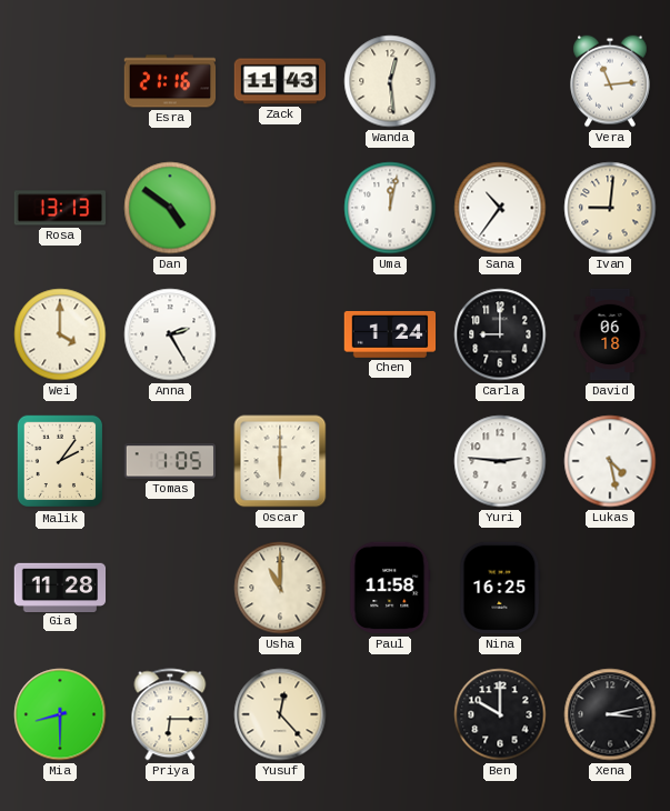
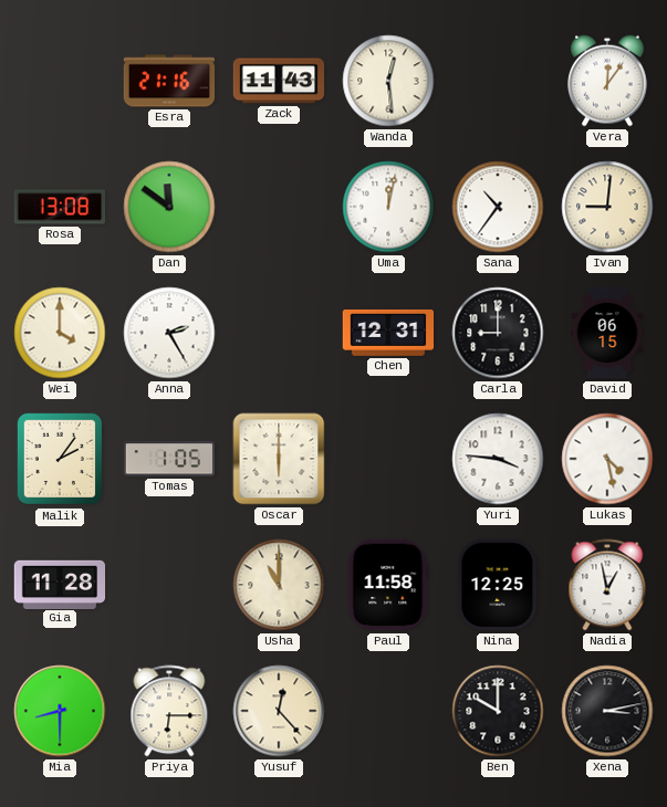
Vera: 11:14 -> 12:06
Rosa: 13:13 -> 13:08
Dan: 4:51 -> 11:51
Chen: 1:24 -> 12:31
David: 06:18 -> 06:15
Yuri: 2:46 -> 3:46
Nina: 16:25 -> 12:25
Nadia: none -> 12:58
